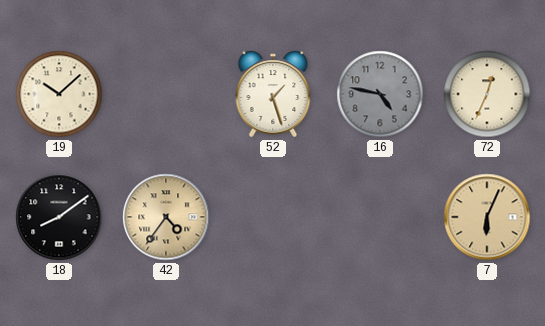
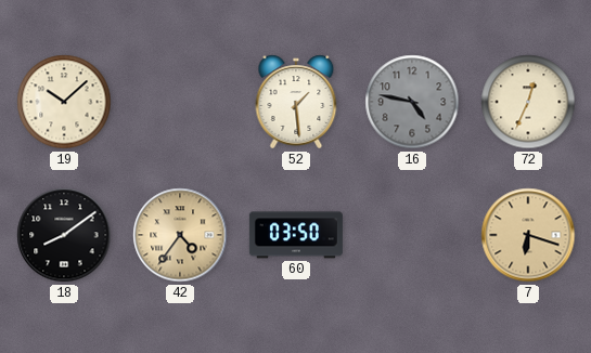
52: 1:27 -> 1:29
60: none -> 03:50
7: 6:04 -> 6:18
